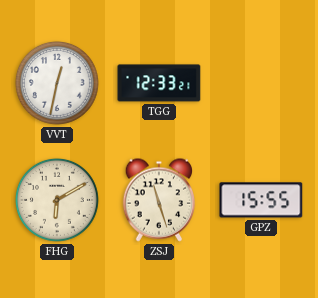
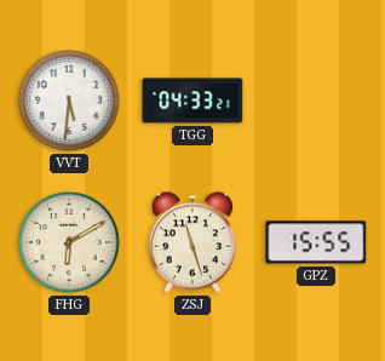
VVT: 12:32 -> 5:31
TGG: 12:33 -> 04:33
